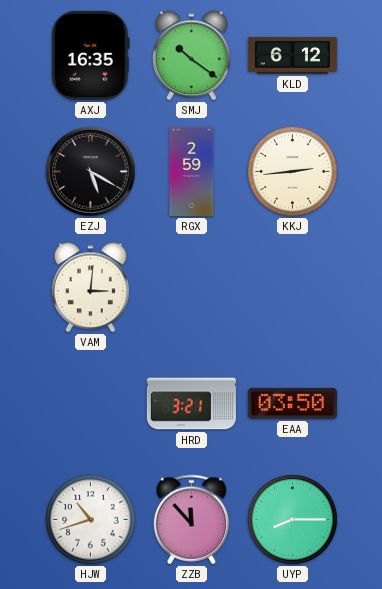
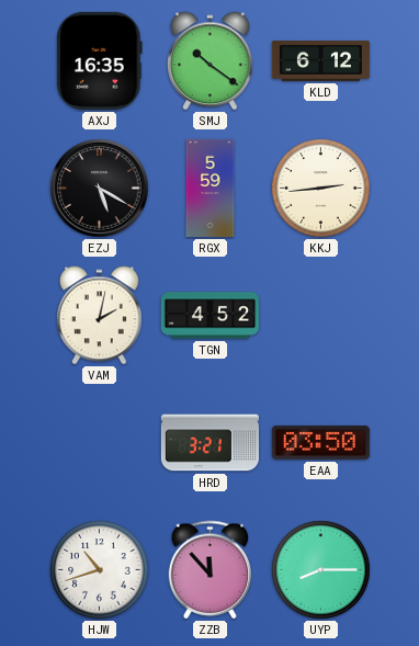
RGX: 2:59 -> 5:59
VAM: 3:01 -> 2:02
TGN: none -> 4:52
